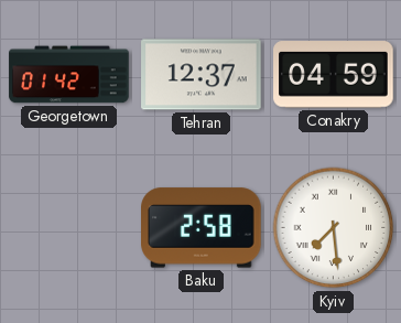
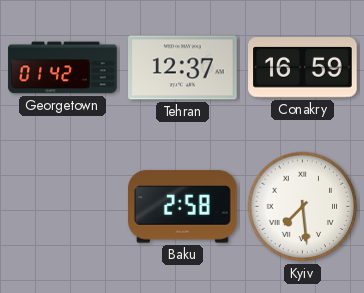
Conakry: 04:59 -> 16:59
